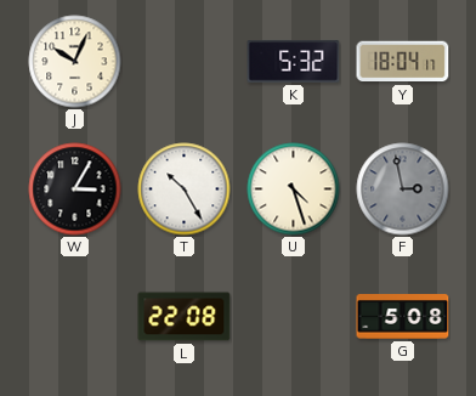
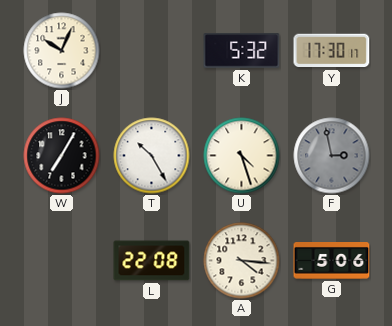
Y: 18:04 -> 17:30
W: 3:05 -> 7:05
A: none -> 4:16
G: 5:08 -> 5:06
